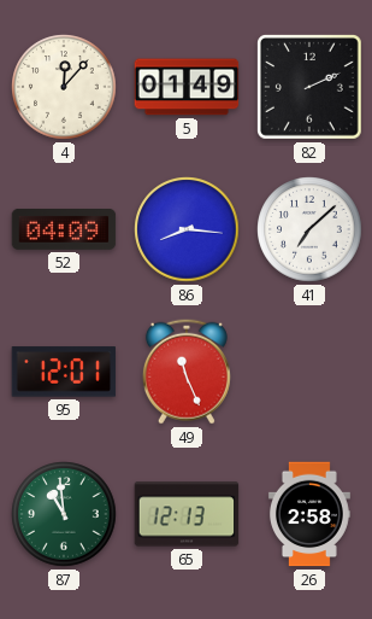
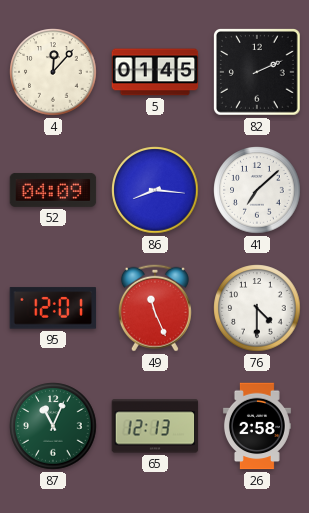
5: 01:49 -> 01:45
76: none -> 4:30
87: 10:59 -> 11:04
